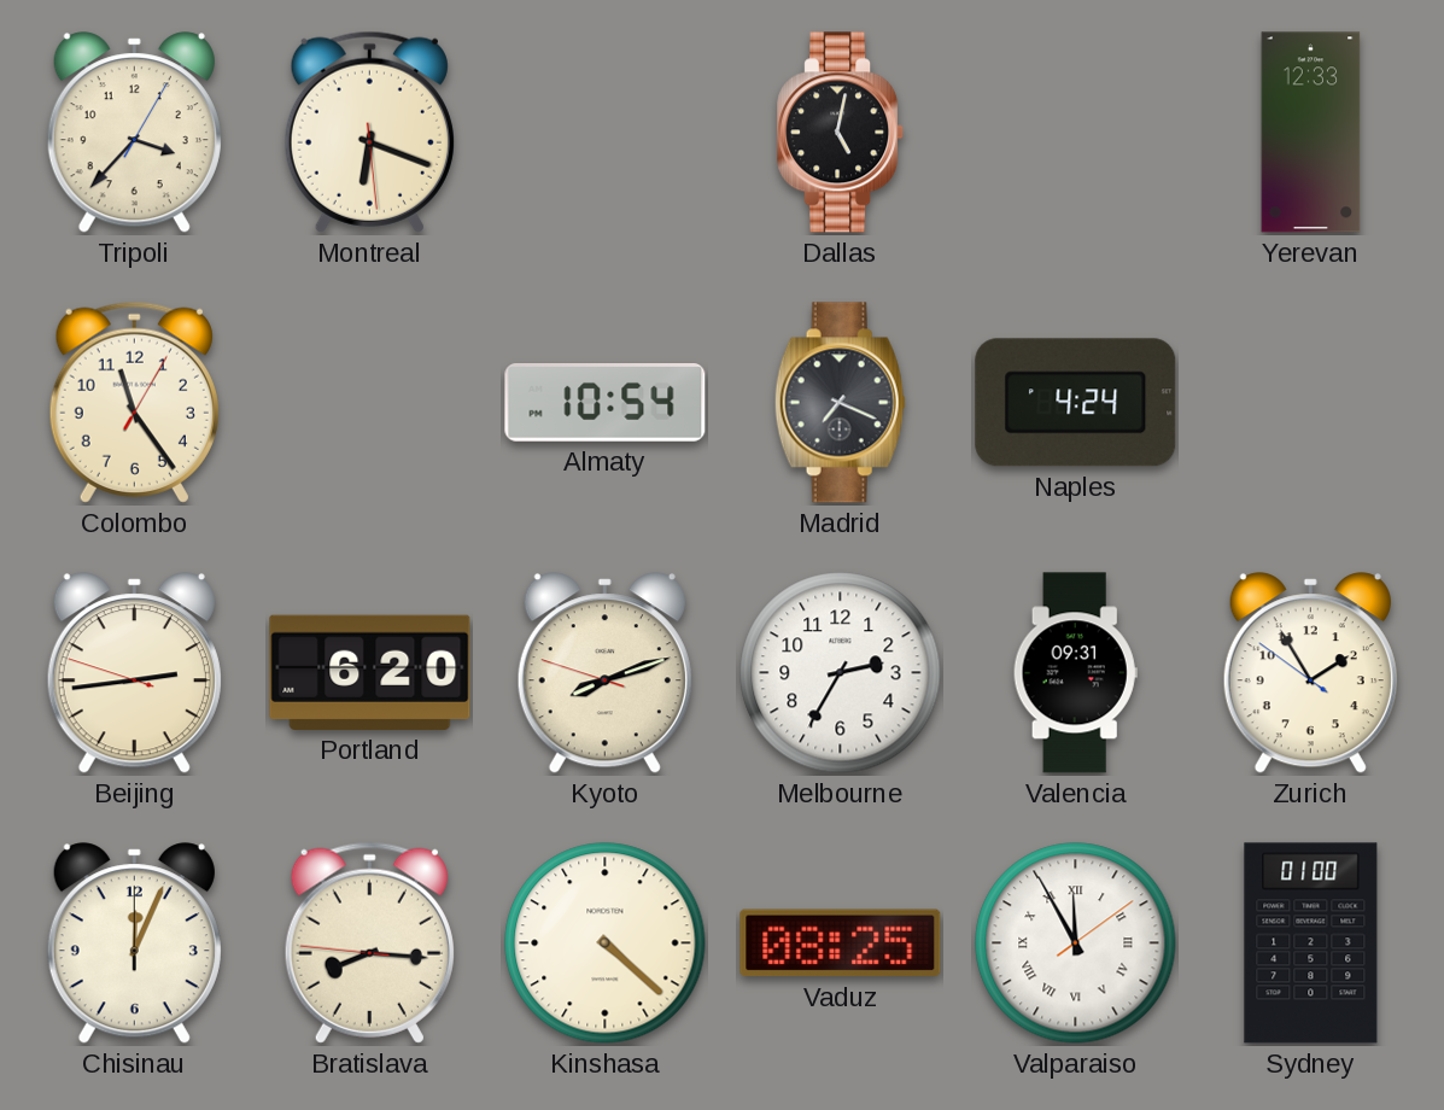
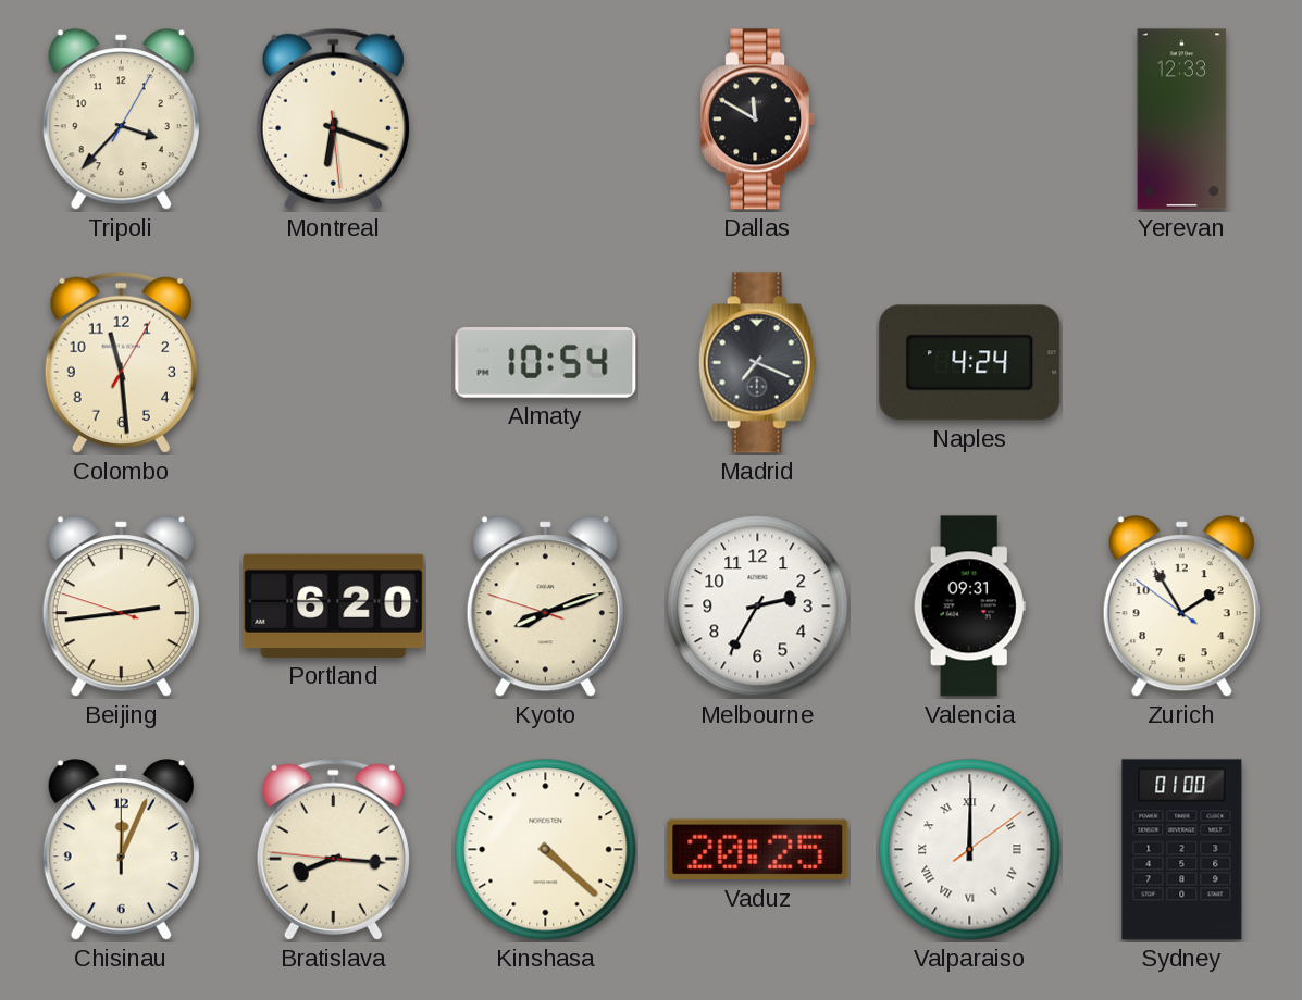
Dallas: 5:02 -> 11:50
Colombo: 11:24 -> 11:29
Vaduz: 08:25 -> 20:25
Valparaiso: 11:55 -> 12:00
